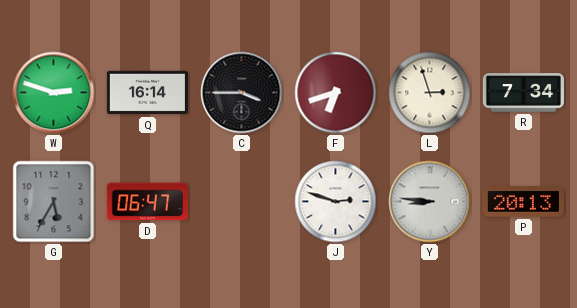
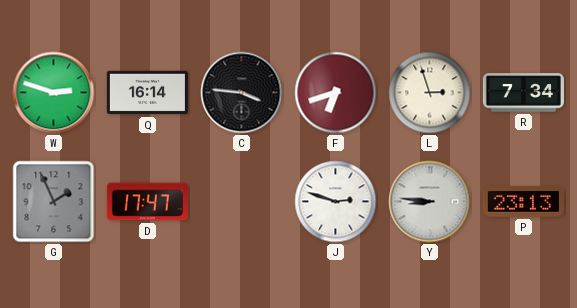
C: 3:45 -> 3:46
G: 5:35 -> 1:56
D: 06:47 -> 17:47
P: 20:13 -> 23:13
